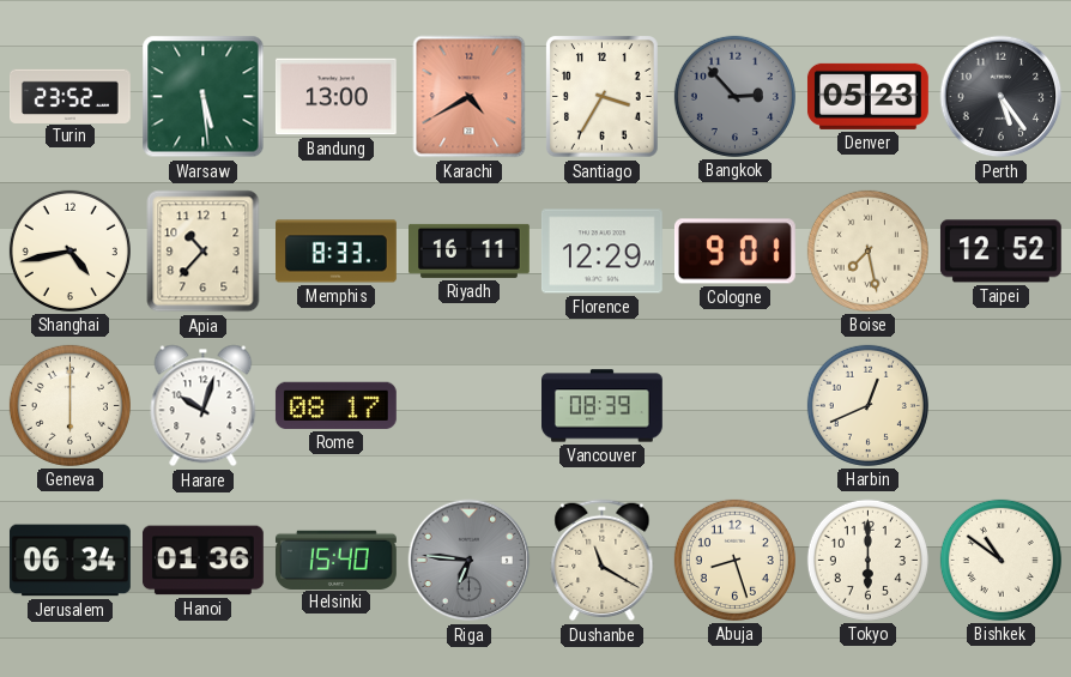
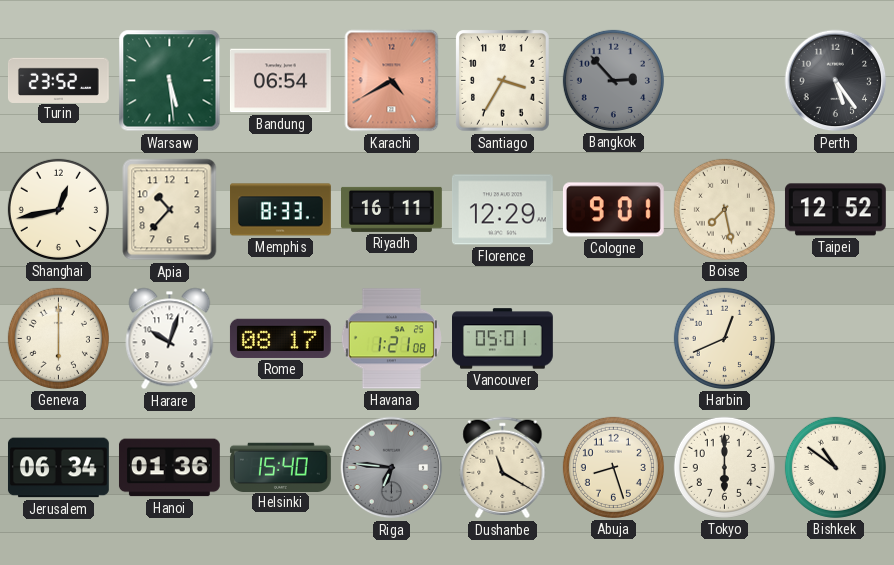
Bandung: 13:00 -> 06:54
Denver: 05:23 -> none
Shanghai: 4:43 -> 12:43
Havana: none -> 1:21
Vancouver: 08:39 -> 05:01
